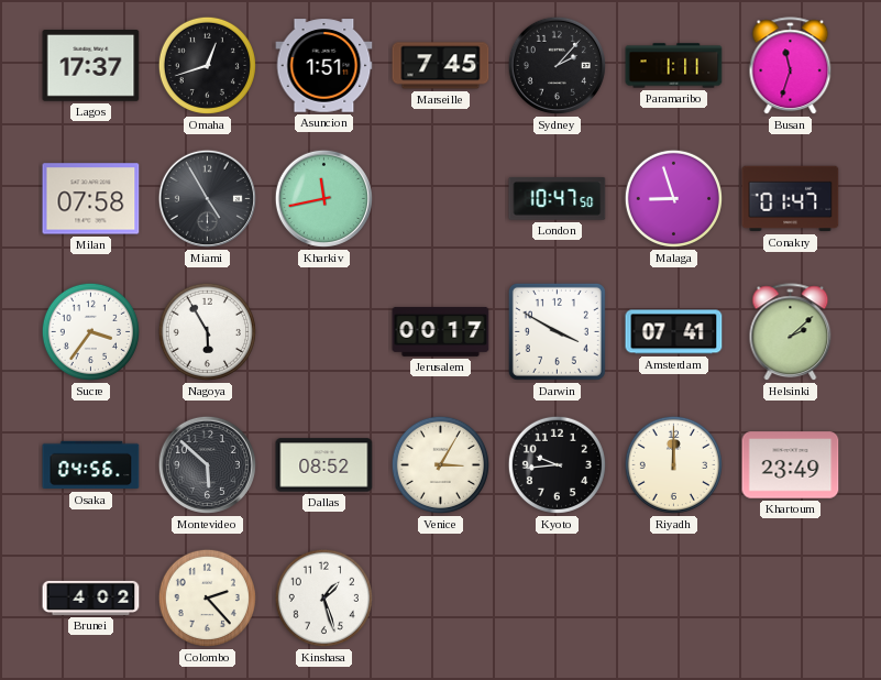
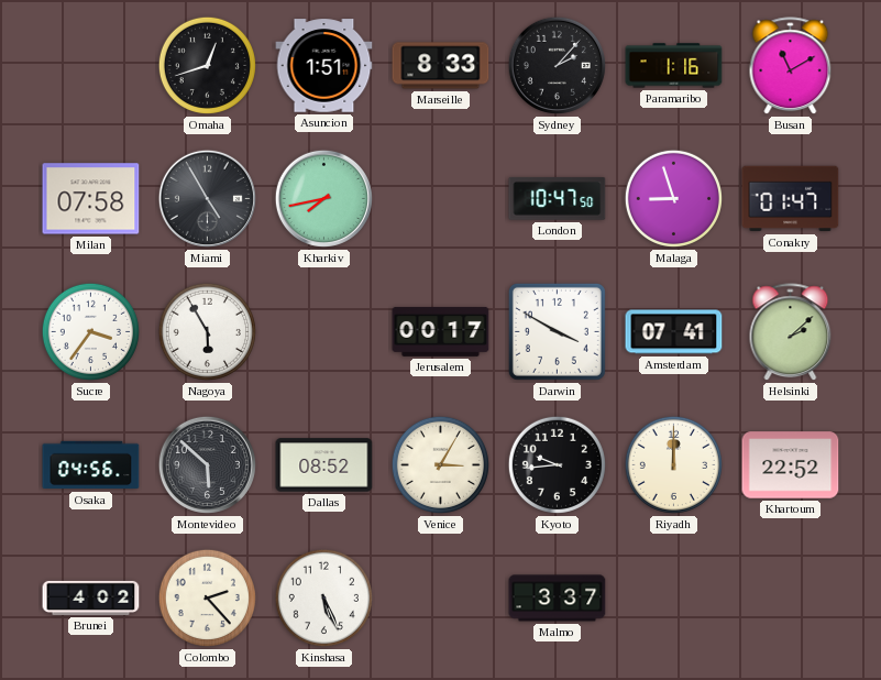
Lagos: 17:37 -> none
Marseille: 7:45 -> 8:33
Paramaribo: 1:11 -> 1:16
Busan: 11:33 -> 11:10
Kharkiv: 11:43 -> 7:43
Khartoum: 23:49 -> 22:52
Kinshasa: 1:27 -> 5:26
Malmo: none -> 3:37
